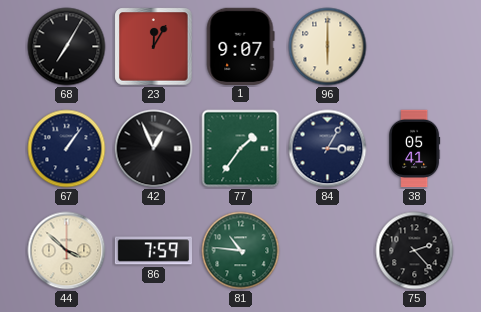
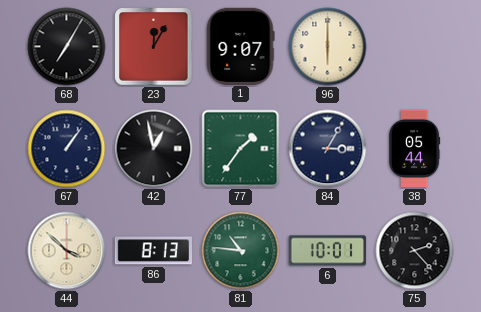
42: 12:56 -> 12:58
38: 05:41 -> 05:44
86: 7:59 -> 8:13
6: none -> 10:01
